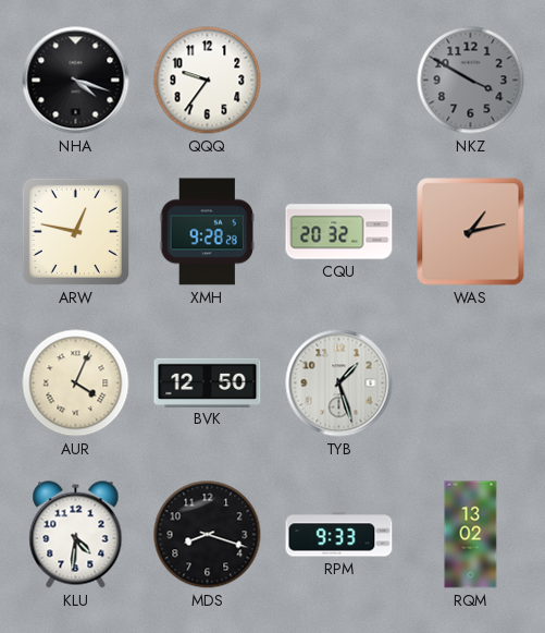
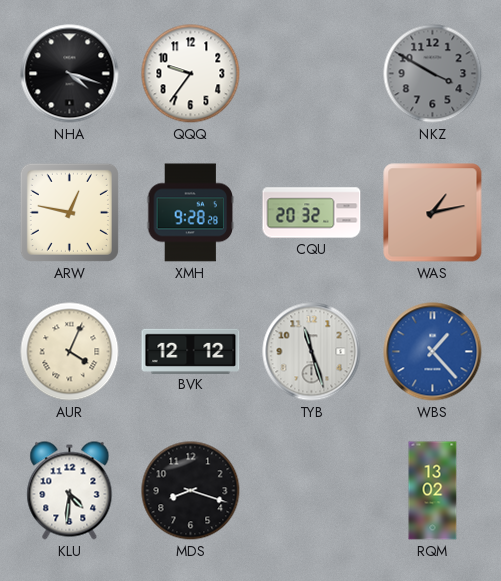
BVK: 12:50 -> 12:12
TYB: 1:27 -> 11:27
WBS: none -> 1:23
RPM: 9:33 -> none
